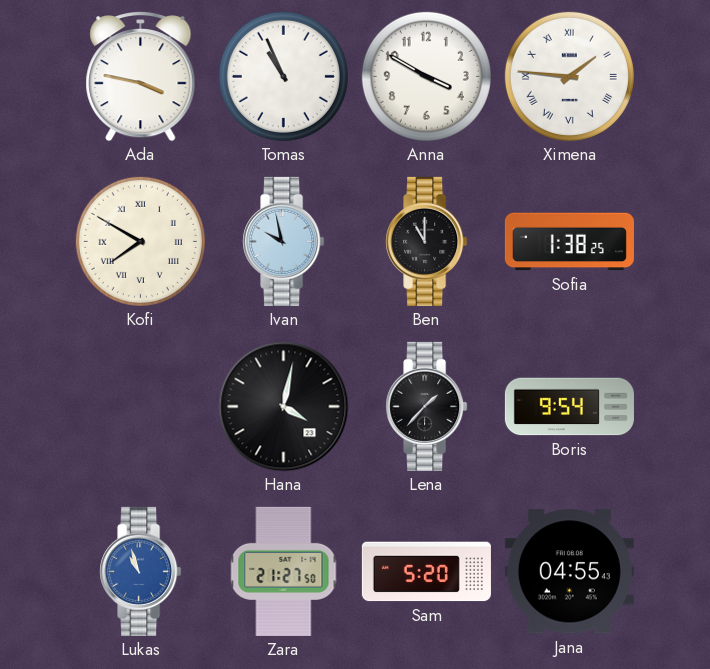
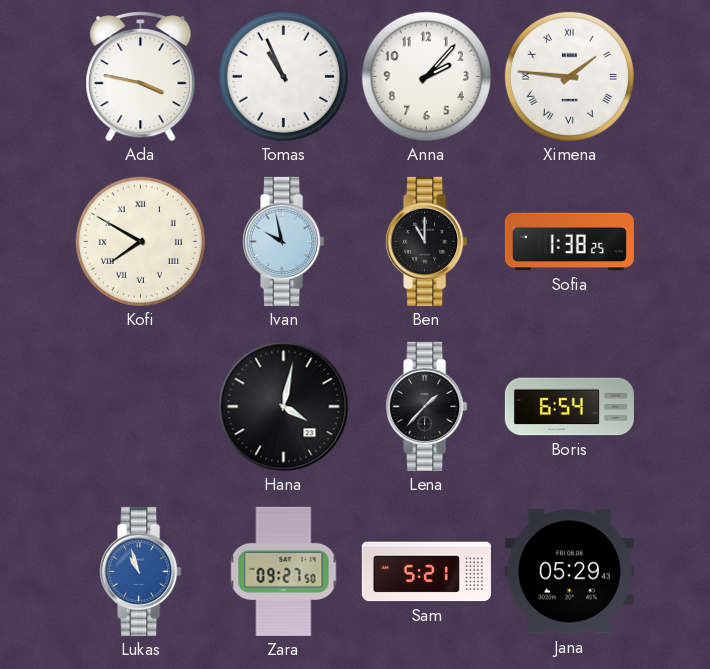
Anna: 3:50 -> 2:07
Boris: 9:54 -> 6:54
Zara: 21:27 -> 09:27
Sam: 5:20 -> 5:21
Jana: 04:55 -> 05:29
